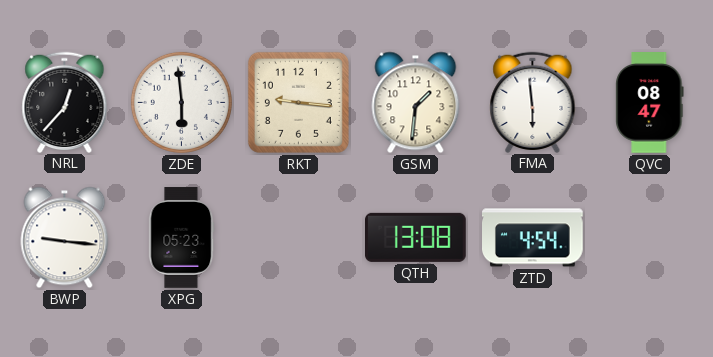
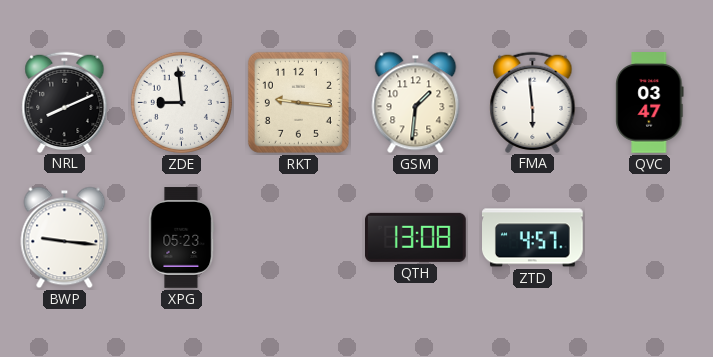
NRL: 12:37 -> 8:11
ZDE: 5:59 -> 8:59
QVC: 08:47 -> 03:47
ZTD: 4:54 -> 4:57
